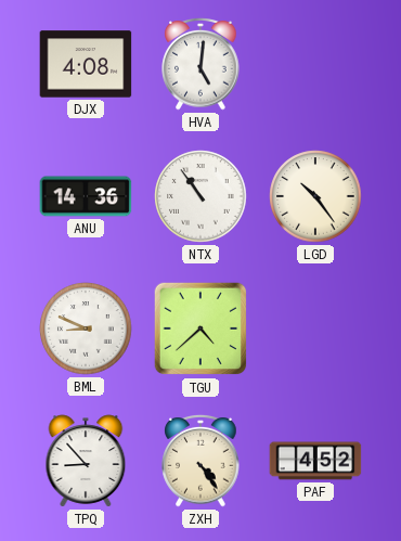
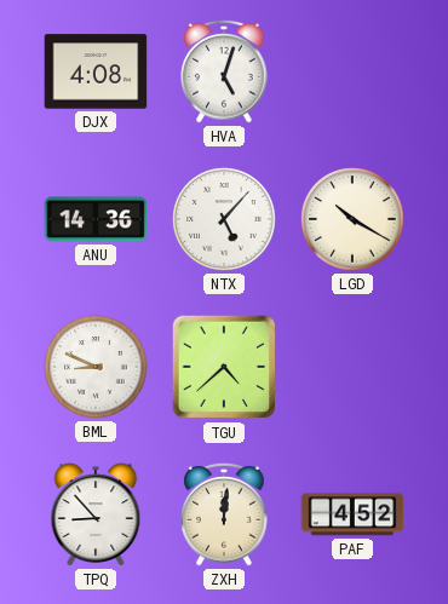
HVA: 5:01 -> 5:03
NTX: 10:54 -> 5:07
LGD: 10:24 -> 10:20
ZXH: 4:24 -> 12:01
